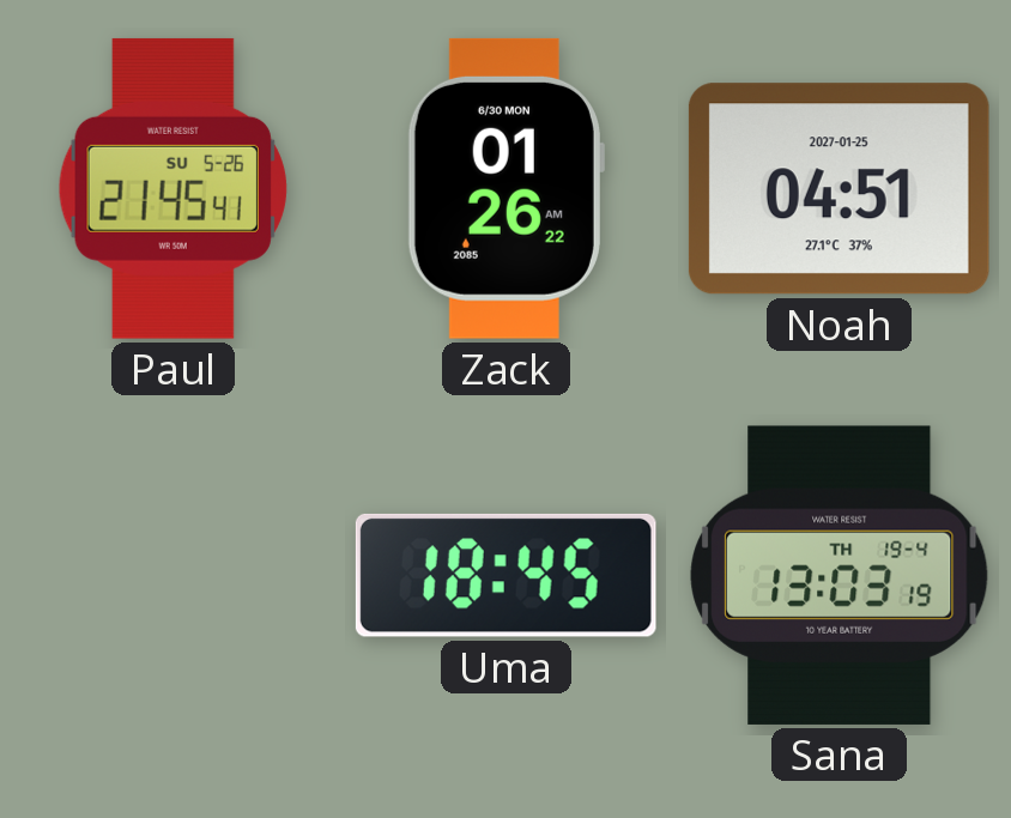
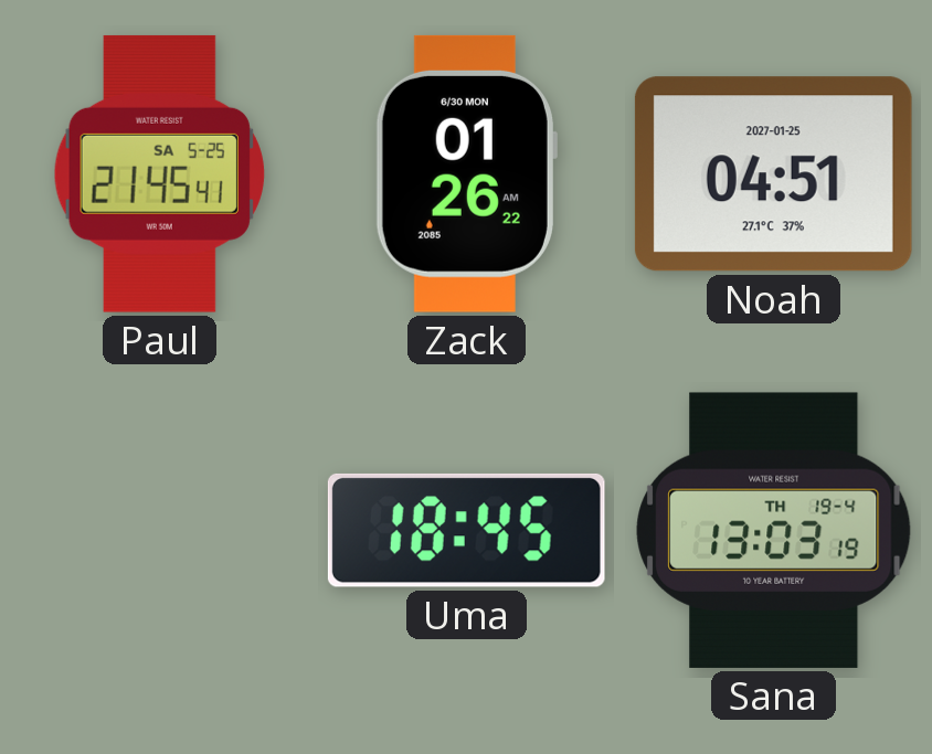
Paul date: SU 5-26 -> SA 5-25
